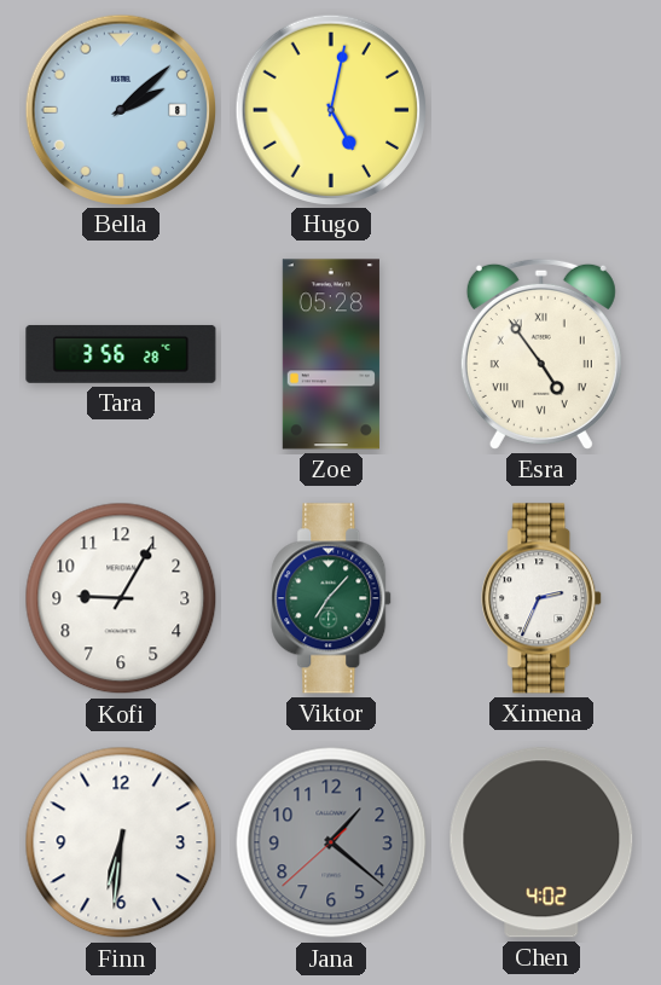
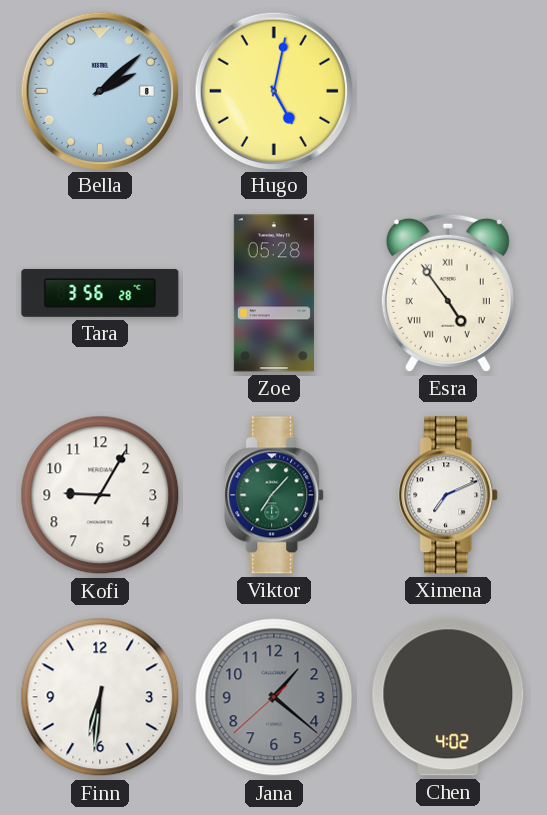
Ximena: 2:34 -> 7:11
